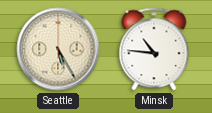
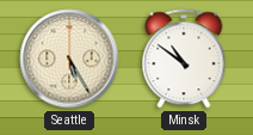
Minsk: 10:46 -> 10:51
